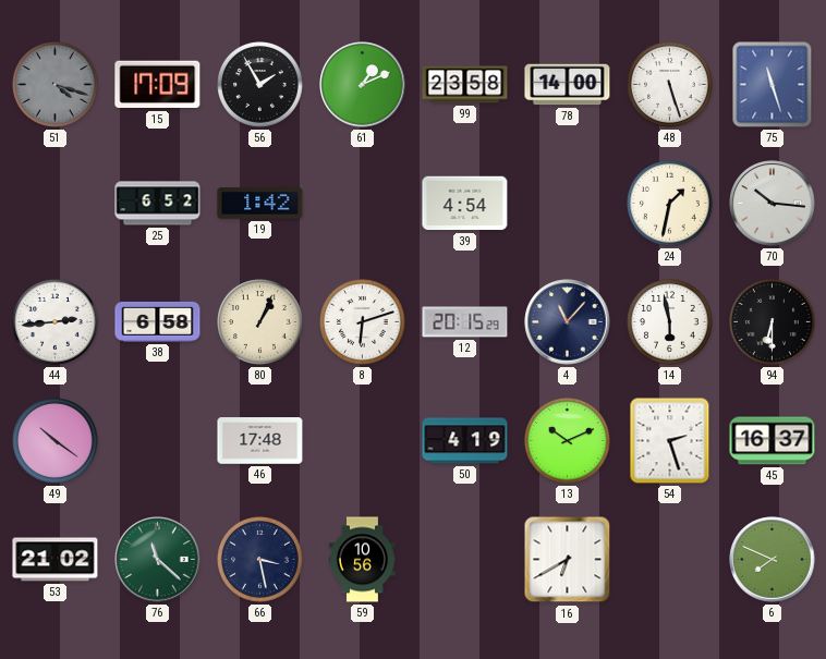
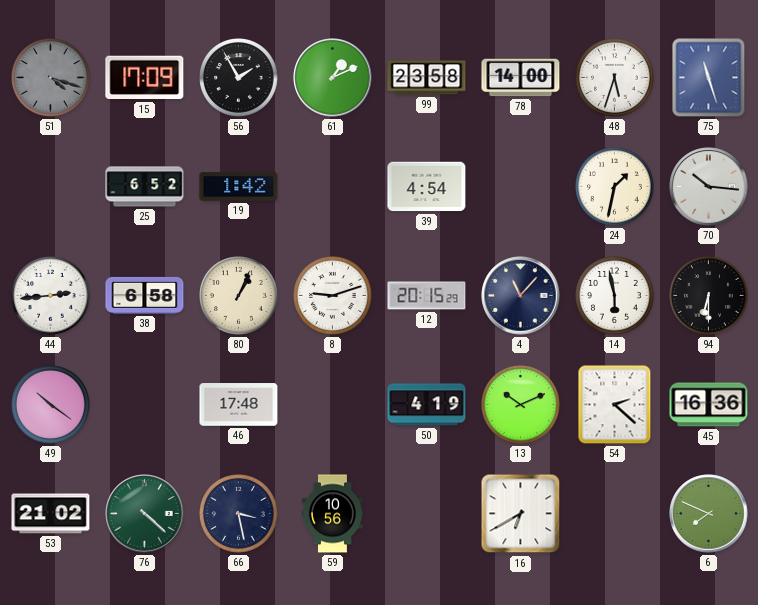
48: 5:27 -> 5:33
8: 6:12 -> 9:12
54: 2:27 -> 2:22
45: 16:37 -> 16:36
76: 11:22 -> 4:22
